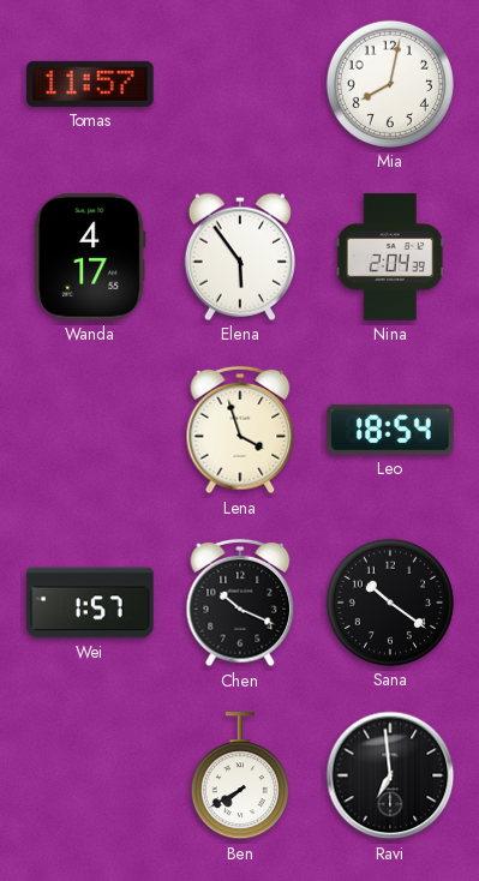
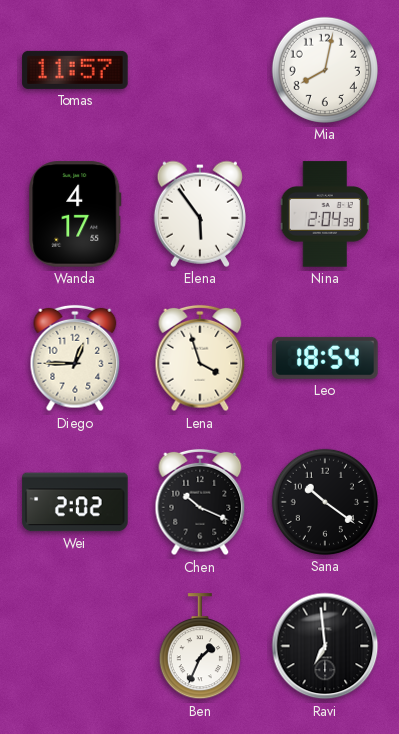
Diego: none -> 12:45
Wei: 1:57 -> 2:02
Ben: 7:40 -> 1:34
